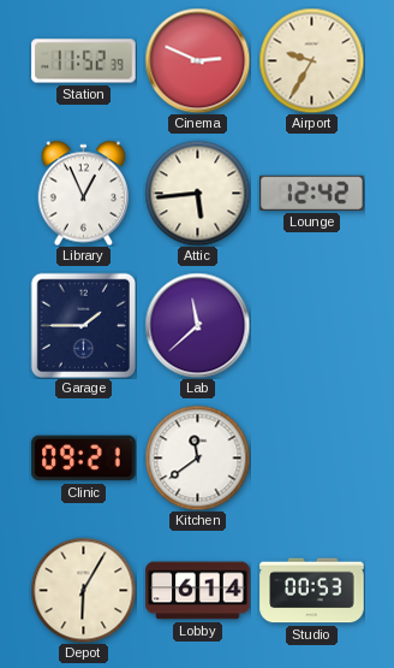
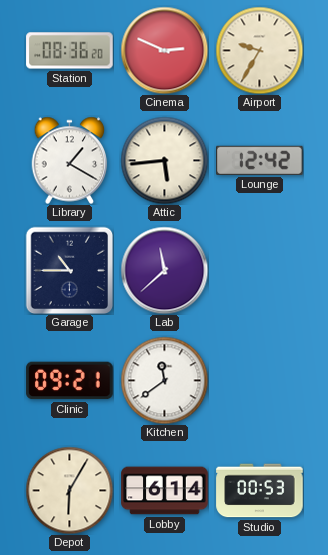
Station: 11:52 -> 08:36
Library: 12:56 -> 1:20
Garage: 1:45 -> 10:45
